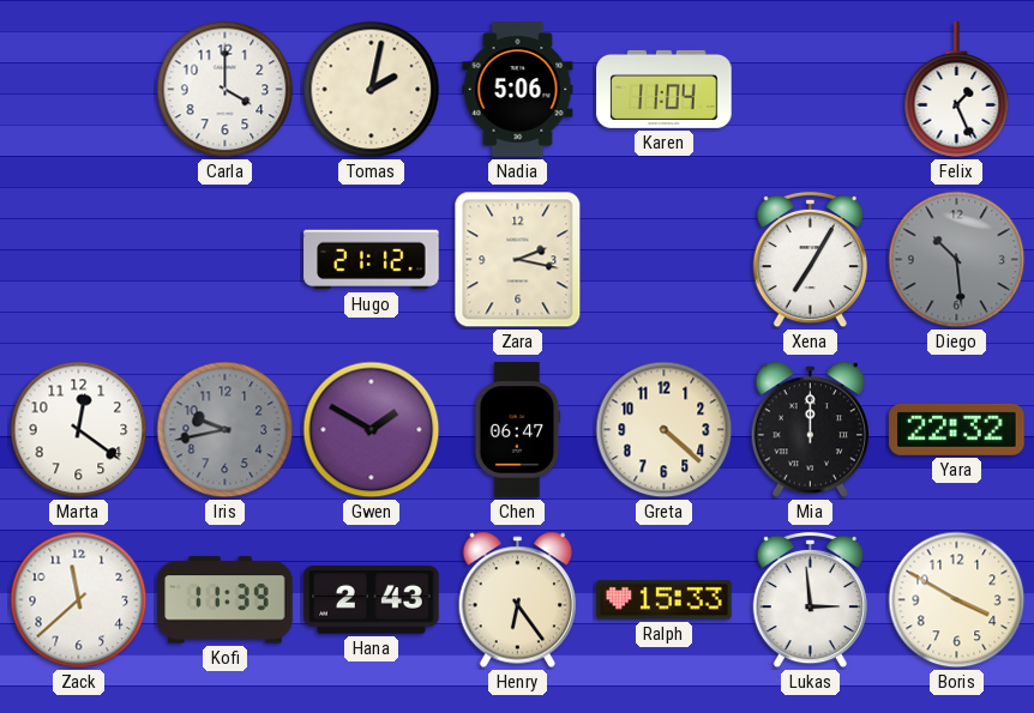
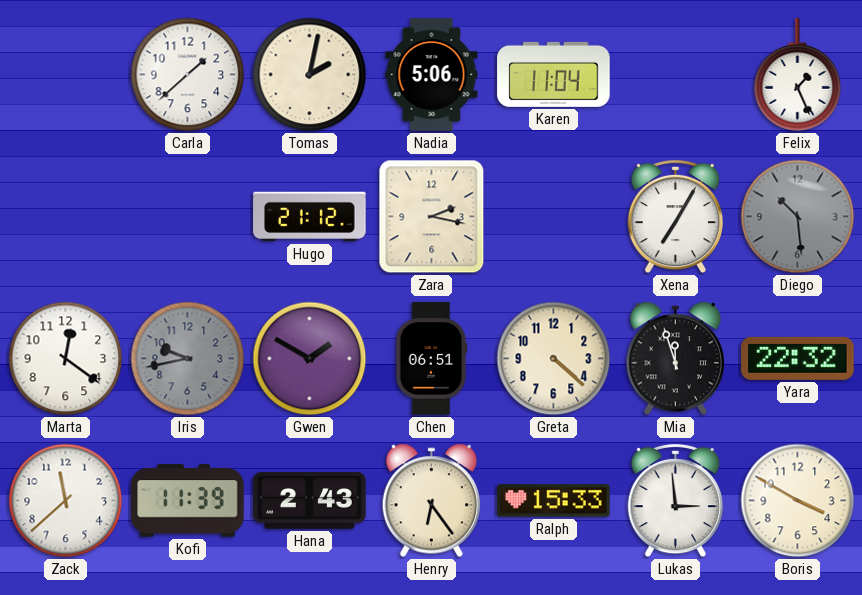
Carla: 4:00 -> 1:38
Chen: 06:47 -> 06:51
Mia: 12:00 -> 11:57
